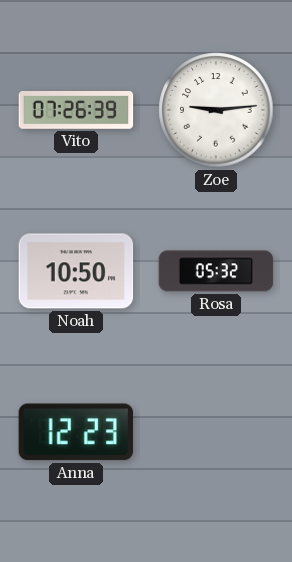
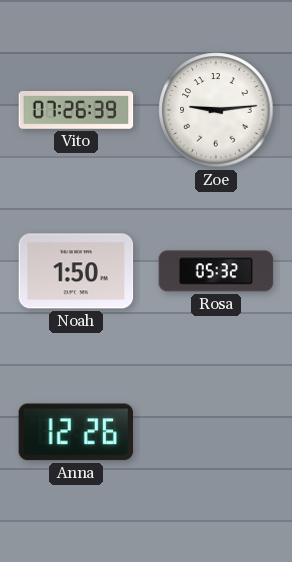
Noah: 10:50 -> 1:50
Anna: 12:23 -> 12:26
